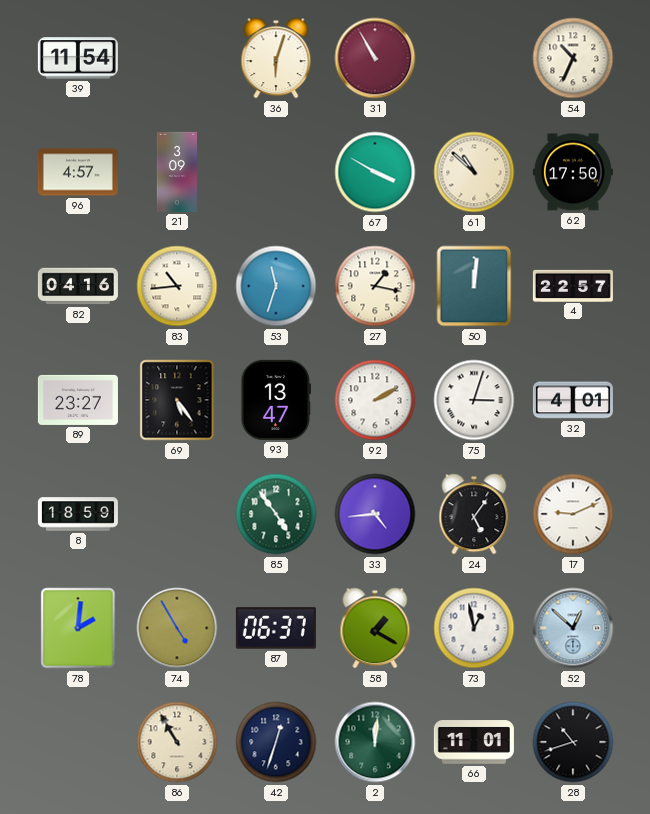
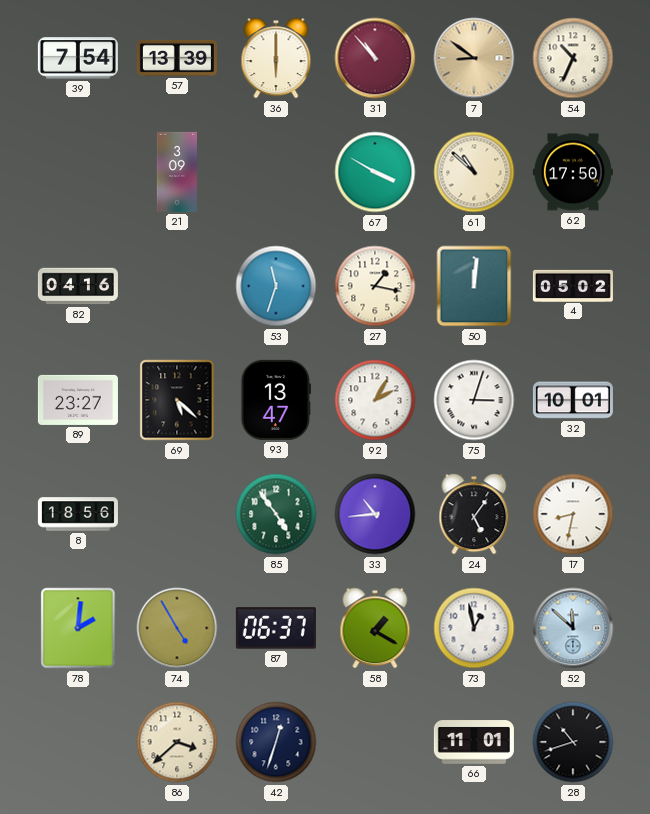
39: 11:54 -> 7:54
57: none -> 13:39
36: 6:03 -> 6:00
31: 10:55 -> 10:53
7: none -> 8:51
96: 4:57 -> none
83: 10:44 -> none
4: 22:57 -> 05:02
69: 5:24 -> 5:22
92: 2:10 -> 2:05
32: 4:01 -> 10:01
8: 18:59 -> 18:56
33: 4:44 -> 10:44
17: 9:11 -> 8:32
52: 12:52 -> 11:52
86: 10:55 -> 3:38
2: 12:01 -> none
